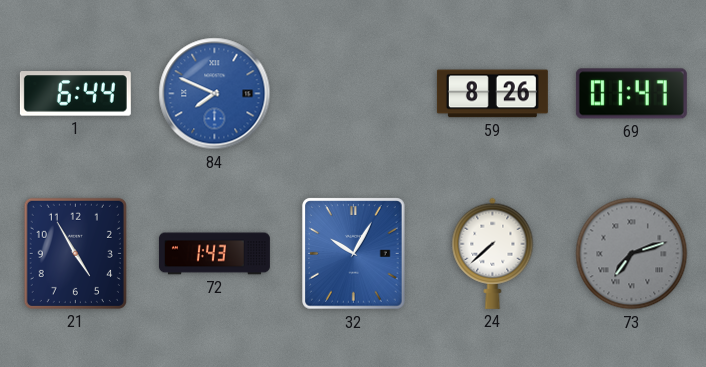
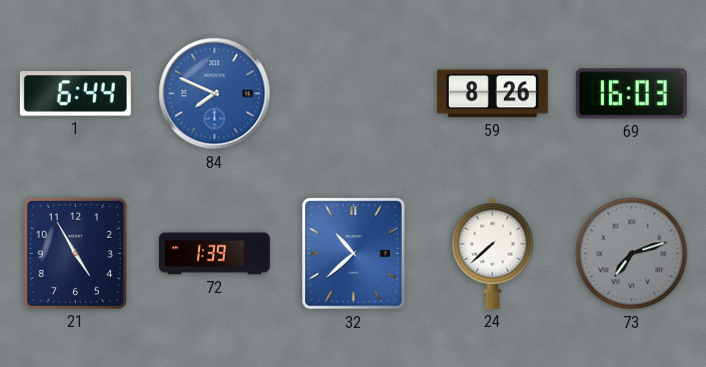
69: 01:47 -> 16:03
72: 1:43 -> 1:39
32: 10:05 -> 10:38
